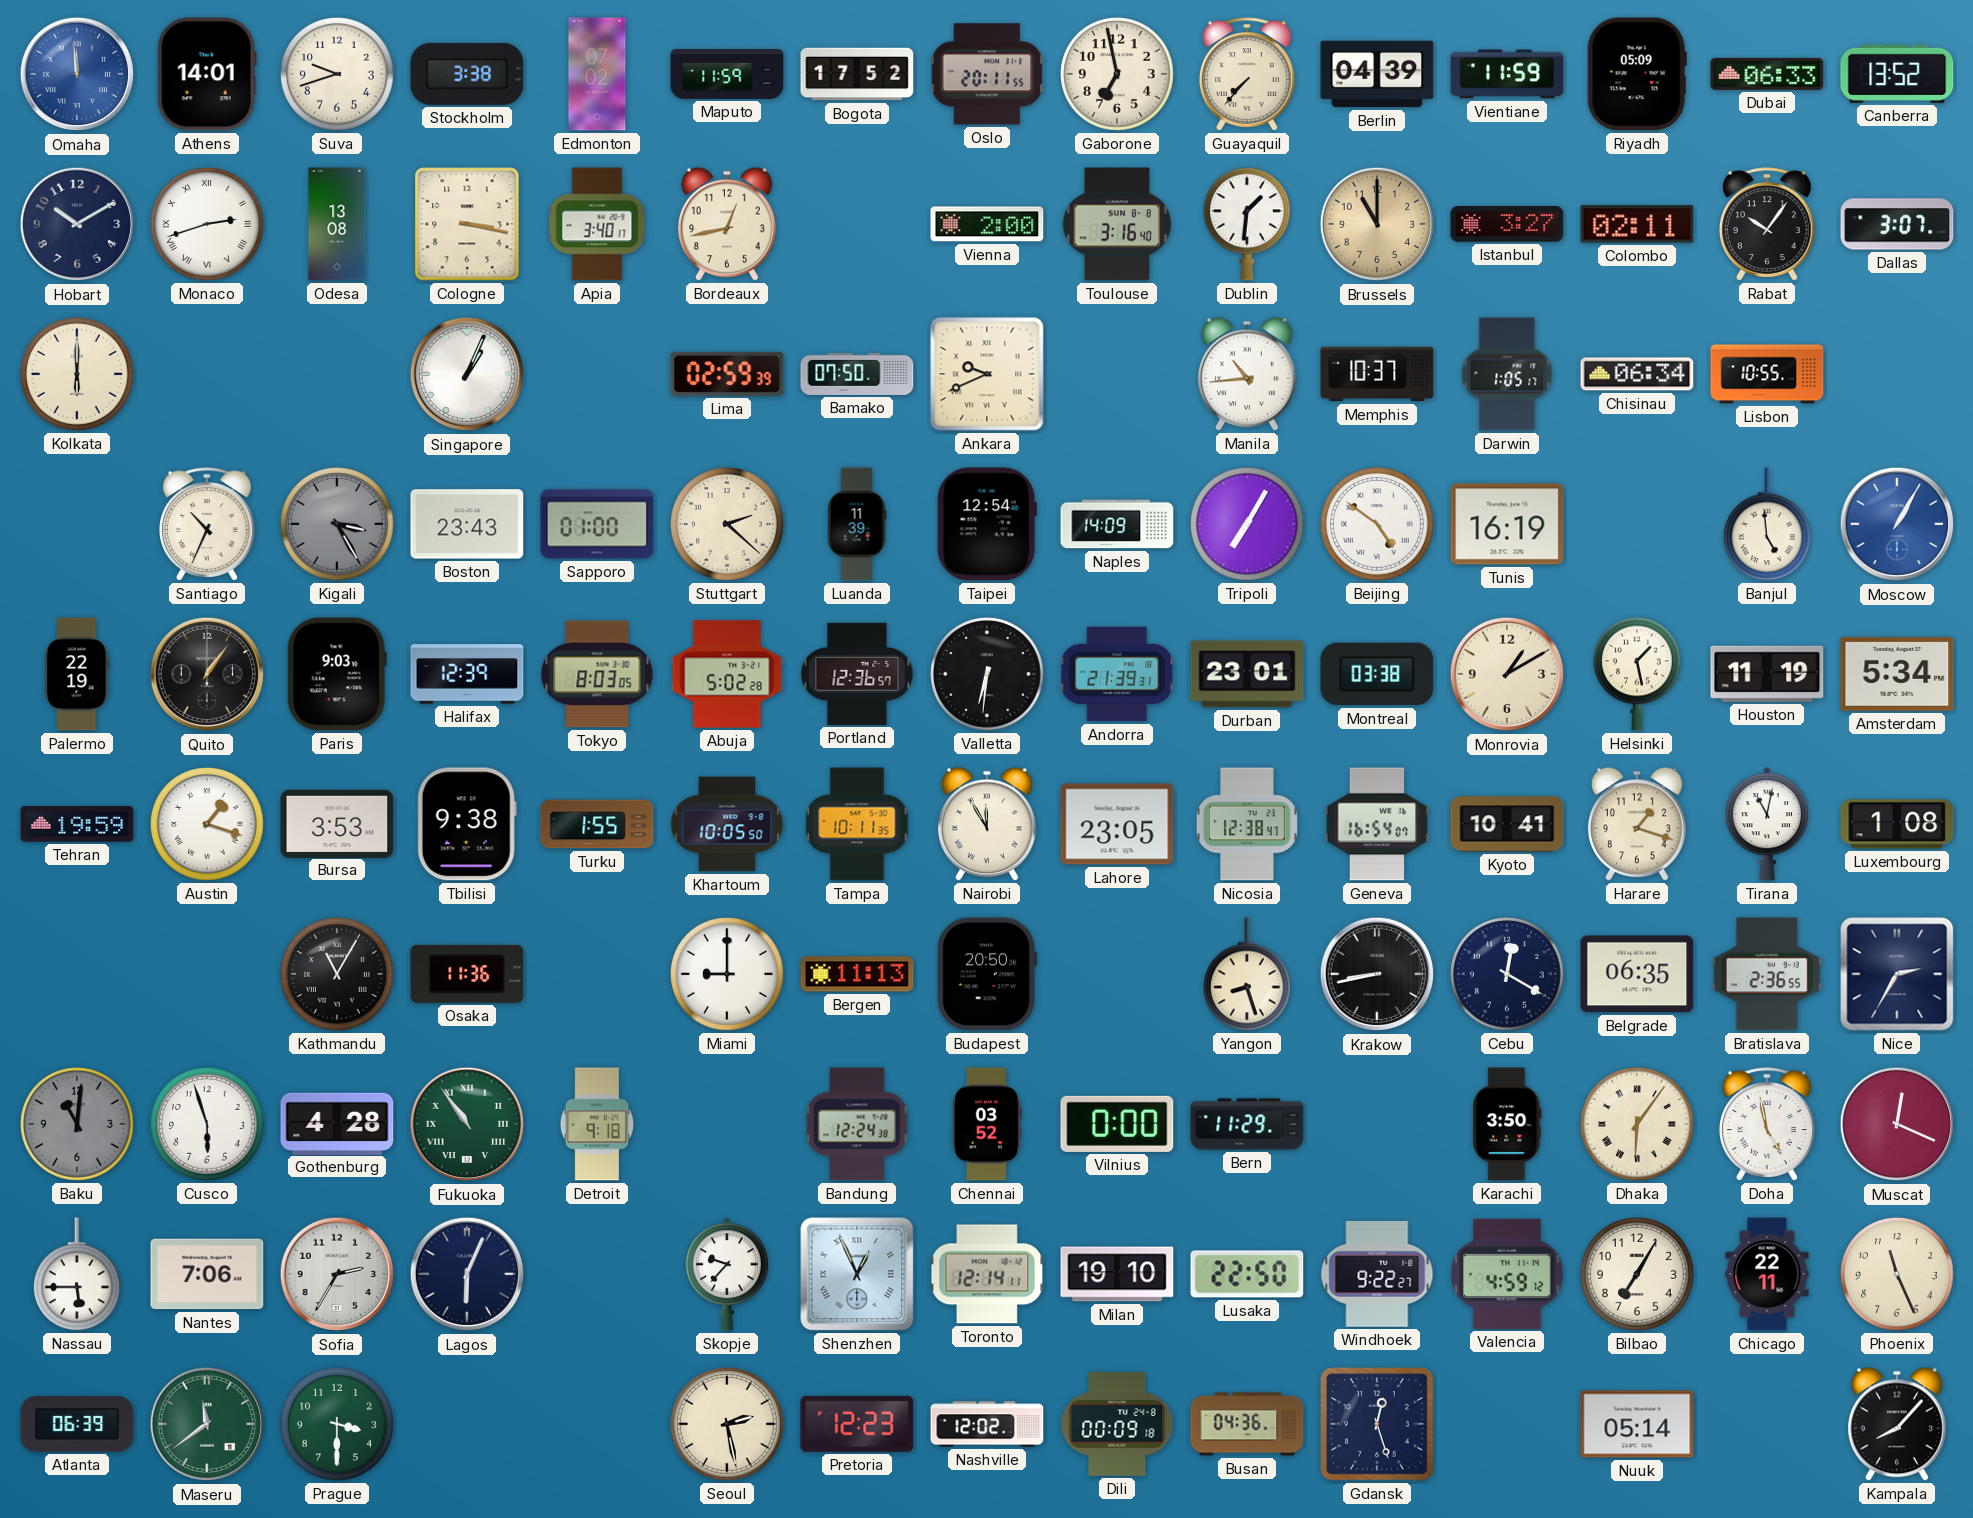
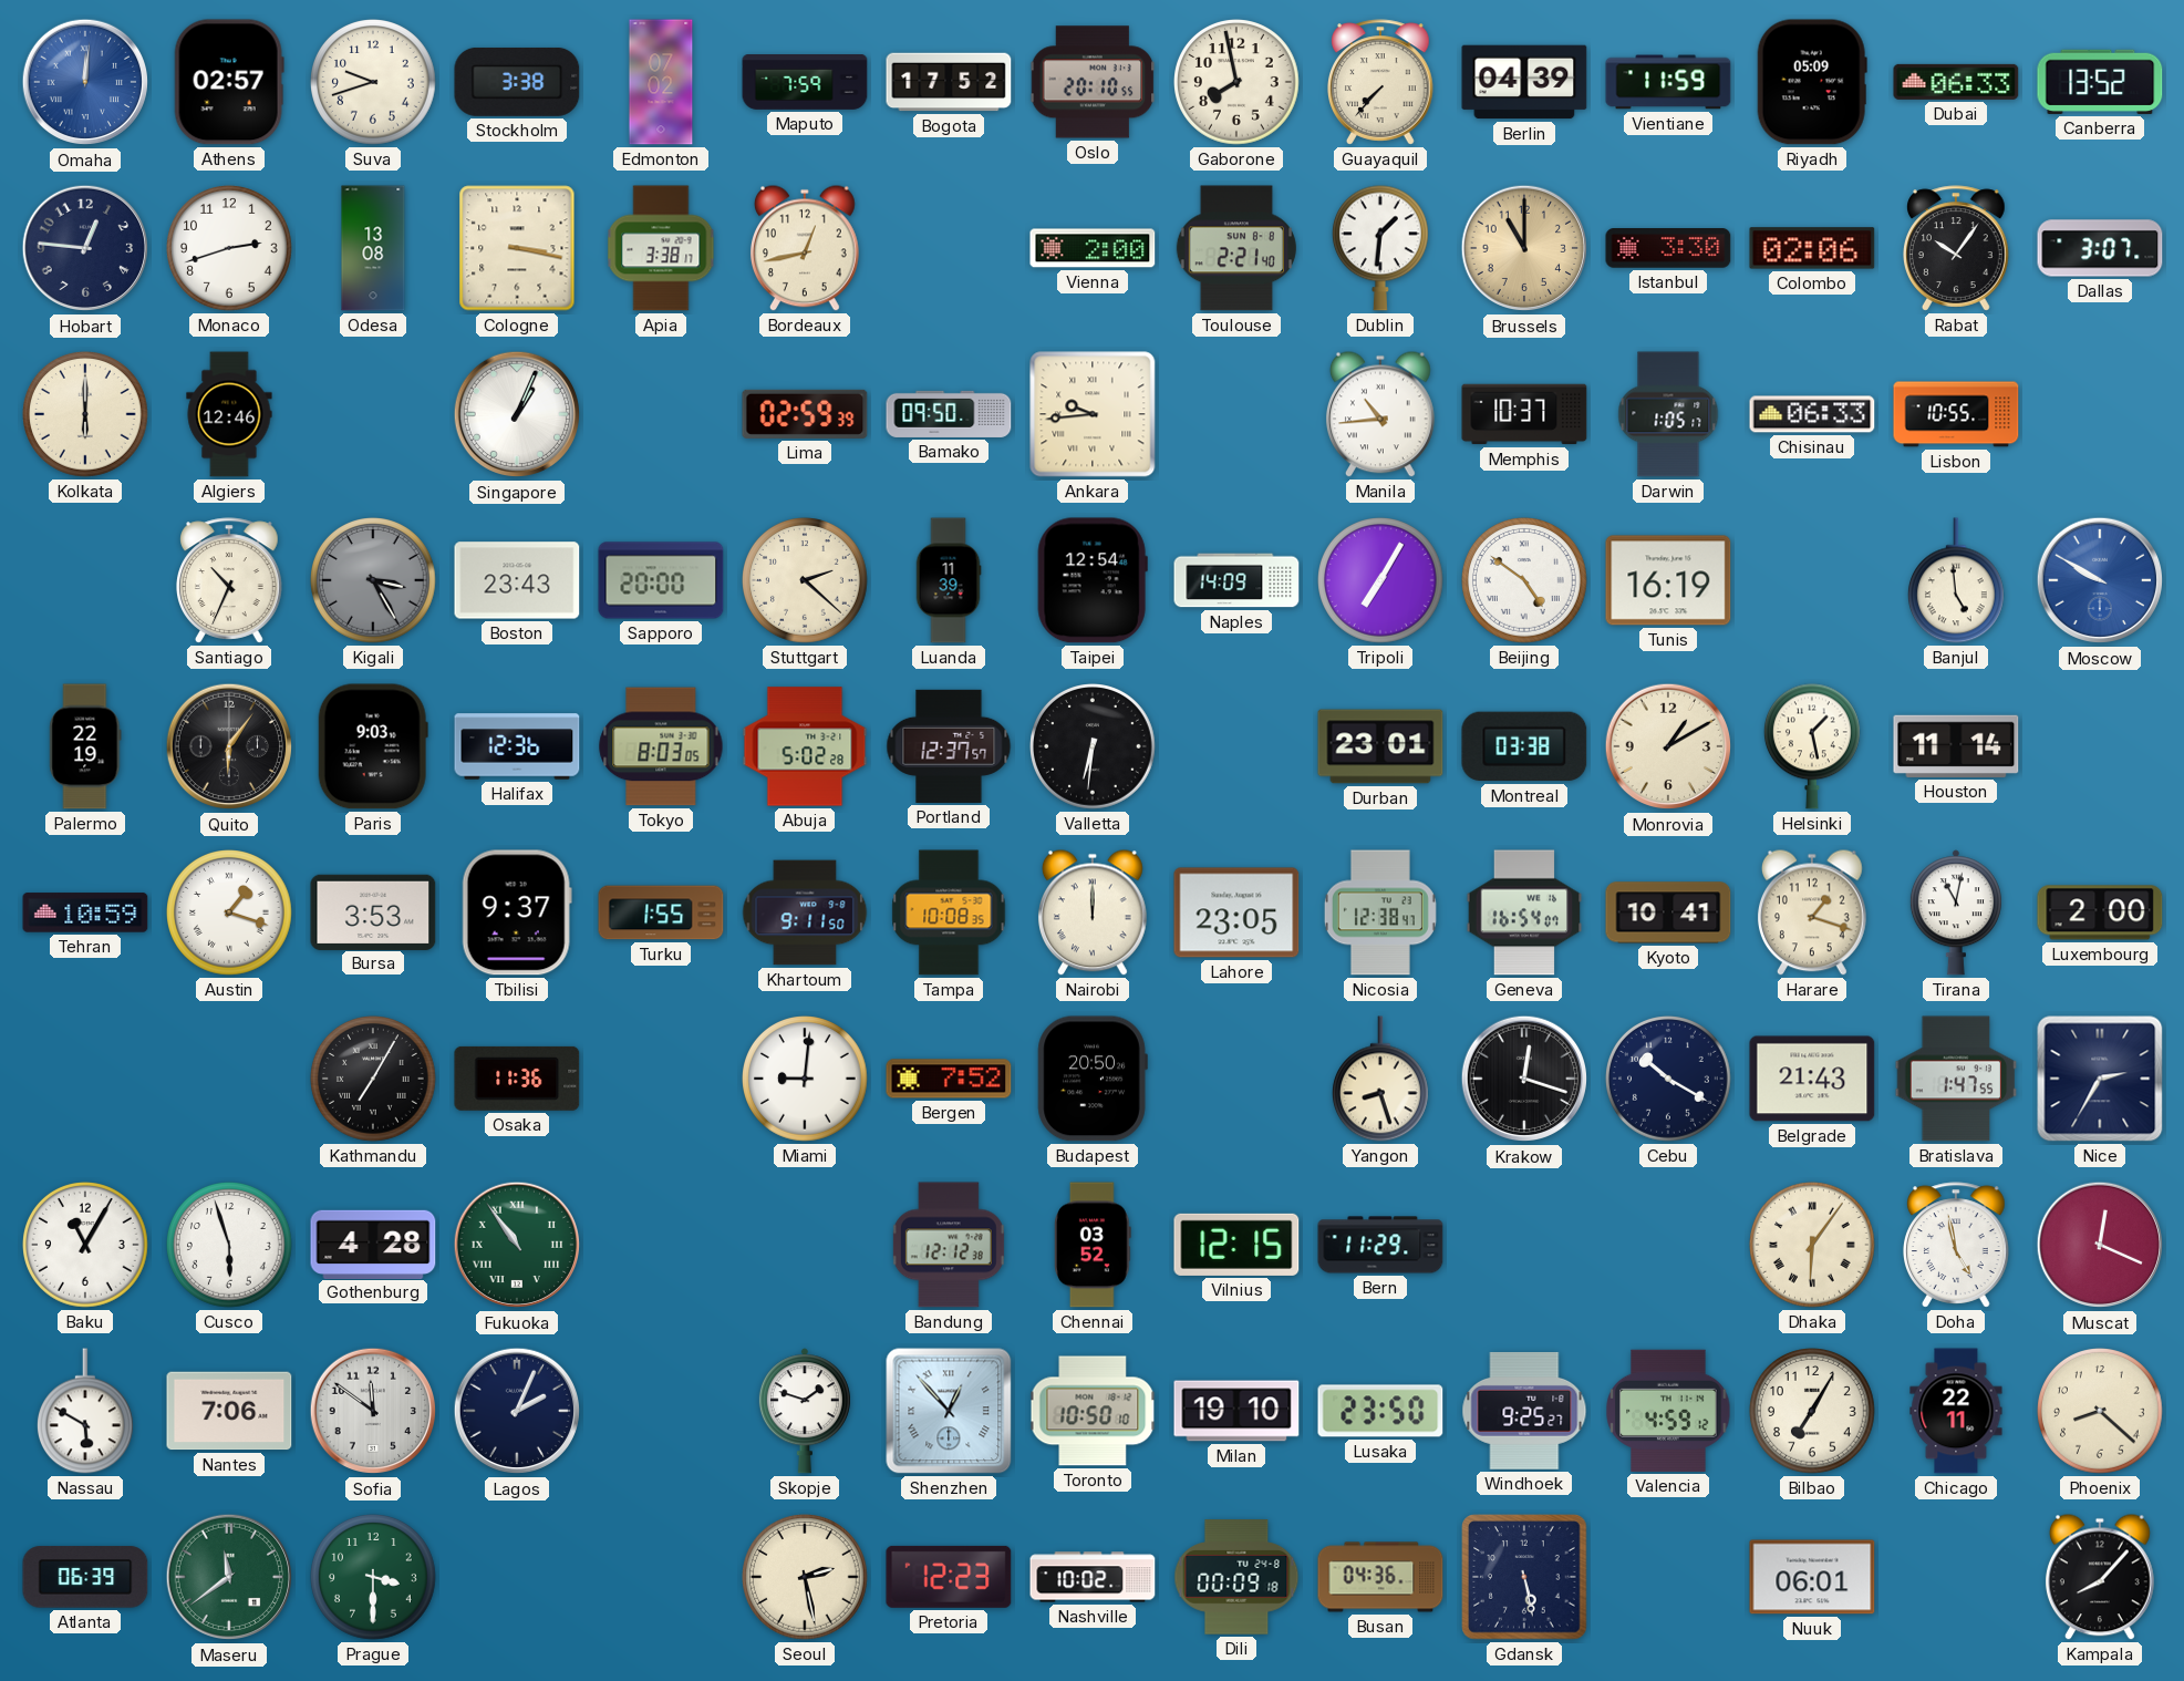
Omaha: 11:59 -> 12:01
Athens: 14:01 -> 02:57
Maputo: 11:59 -> 7:59
Oslo: 20:11 -> 20:10
Gaborone: 6:58 -> 7:58
Hobart: 10:10 -> 12:46
Monaco numerals: Roman -> Arabic
Apia: 3:40 -> 3:38
Toulouse: 3:16 -> 2:21
Istanbul: 3:27 -> 3:30
Colombo: 02:11 -> 02:06
Algiers: none -> 12:46
Bamako: 07:50 -> 09:50
Ankara: 9:41 -> 9:44
Chisinau: 06:34 -> 06:33
Sapporo: 01:00 -> 20:00
Moscow: 1:05 -> 9:50
Quito: 1:06 -> 6:06
Halifax: 12:39 -> 12:36
Portland: 12:36 -> 12:37
Andorra: 21:39 -> none
Houston: 11:19 -> 11:14
Amsterdam: 5:34 -> none
Tehran: 19:59 -> 10:59
Tbilisi: 9:38 -> 9:37
Khartoum: 10:05 -> 9:11
Tampa: 10:11 -> 10:08
Nairobi: 11:55 -> 12:00
Luxembourg: 1:08 -> 2:00
Kathmandu: 11:05 -> 7:05
Miami: 9:00 -> 9:01
Bergen: 11:13 -> 7:52
Krakow: 8:43 -> 12:18
Cebu: 12:20 -> 10:20
Belgrade: 06:35 -> 21:43
Bratislava: 2:36 -> 1:47
Baku: 11:01 -> 11:05
Baku dial: grey -> white
Detroit: 9:18 -> none
Bandung: 12:24 -> 12:12
Vilnius: 0:00 -> 12:15
Karachi: 3:50 -> none
Nassau: 5:45 -> 5:50
Sofia: 2:35 -> 11:51
Lagos: 6:04 -> 2:04
Skopje: 9:37 -> 1:48
Shenzhen: 12:56 -> 12:53
Toronto: 12:14 -> 10:50
Lusaka: 22:50 -> 23:50
Windhoek: 9:22 -> 9:25
Phoenix: 11:26 -> 8:22
Nashville: 12:02 -> 10:02
Gdansk: 12:27 -> 5:28
Nuuk: 05:14 -> 06:01
